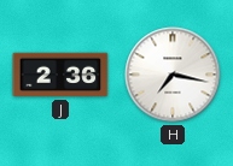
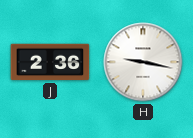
H: 7:17 -> 9:17
